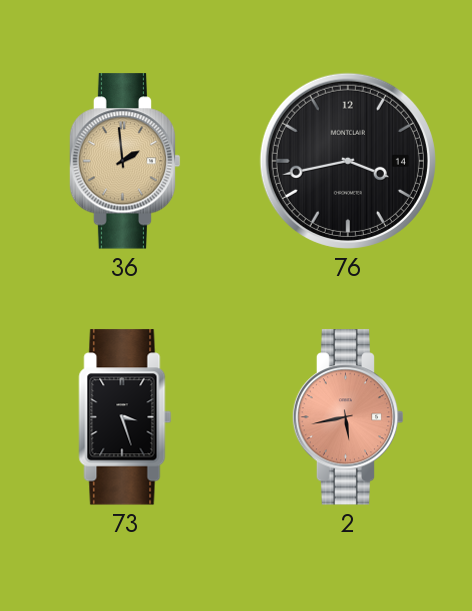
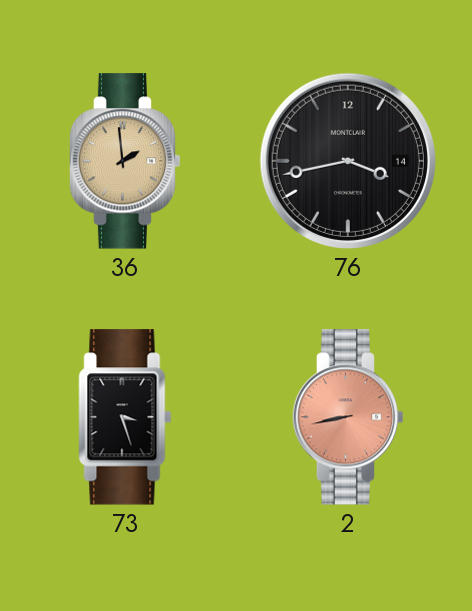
2: 5:43 -> 8:43
